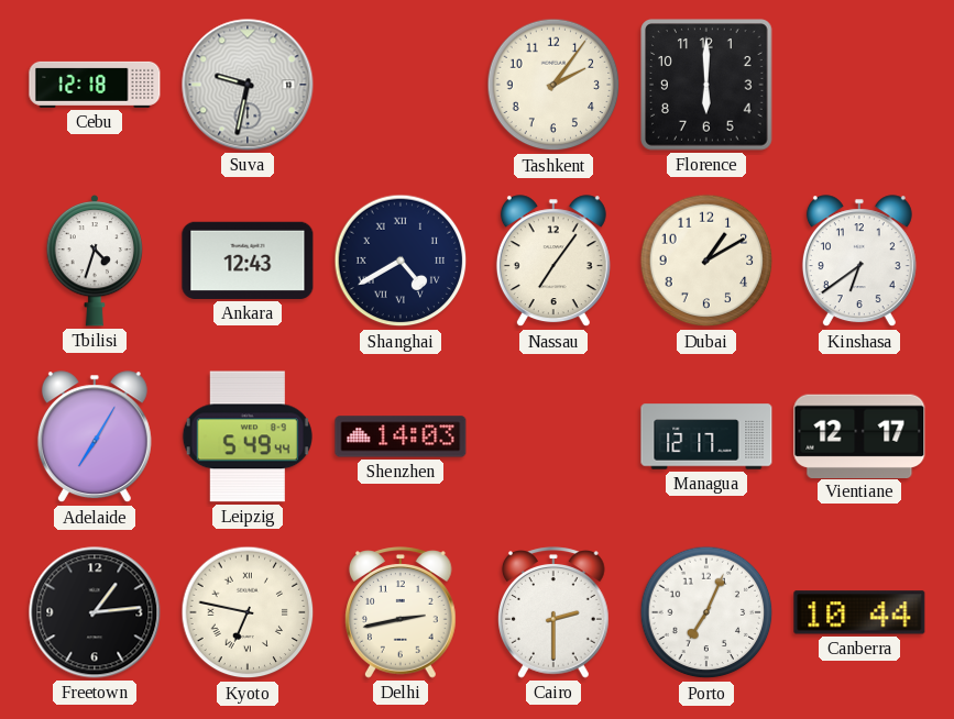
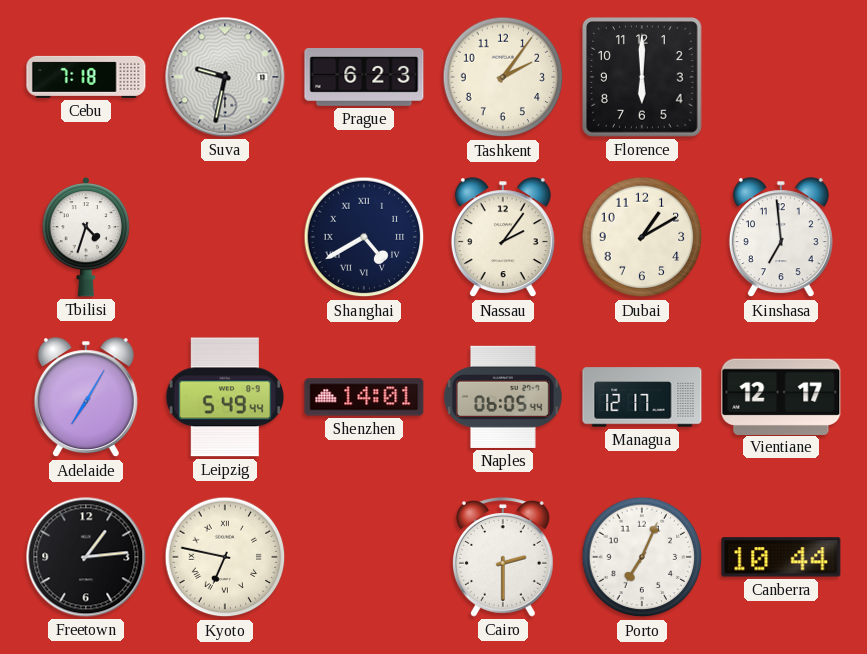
Cebu: 12:18 -> 7:18
Prague: none -> 6:23
Ankara: 12:43 -> none
Nassau: 7:06 -> 2:06
Kinshasa: 6:39 -> 6:59
Shenzhen: 14:03 -> 14:01
Naples: none -> 06:05
Delhi: 2:43 -> none
